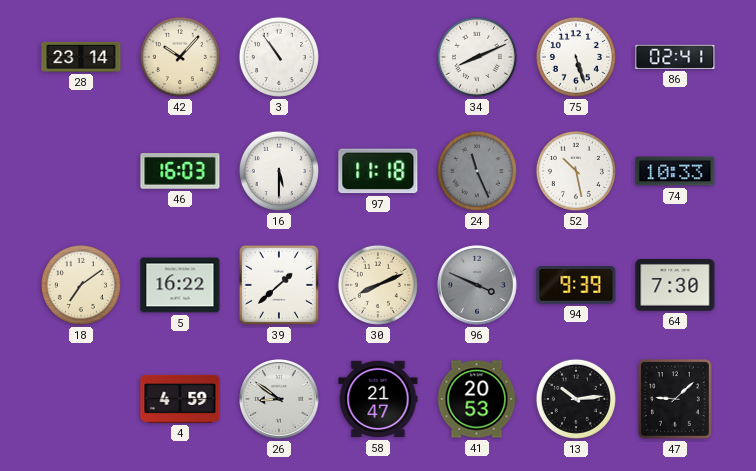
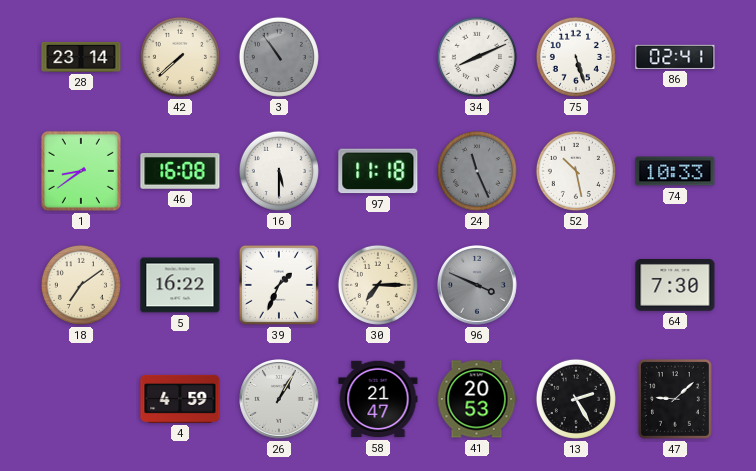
42: 10:07 -> 7:38
3 dial: white -> grey
1: none -> 8:39
46: 16:03 -> 16:08
39: 1:38 -> 1:34
30: 8:11 -> 7:15
94: 9:39 -> none
26: 8:51 -> 1:05
13: 10:14 -> 2:25
